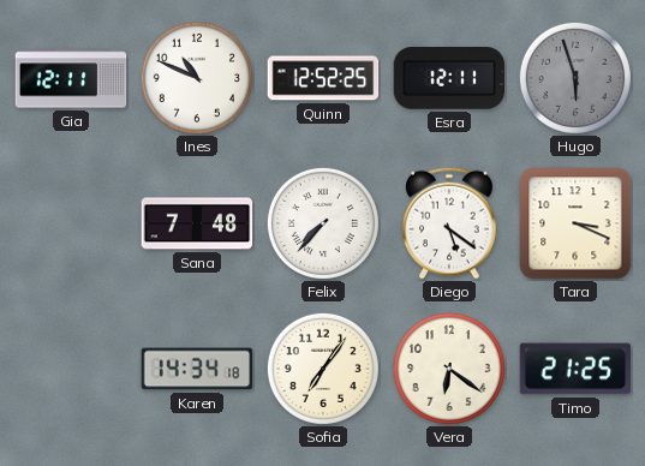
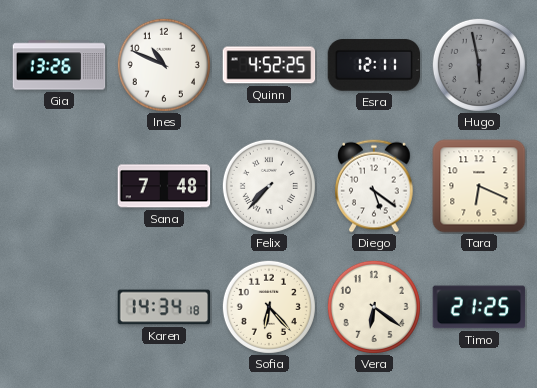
Gia: 12:11 -> 13:26
Quinn: 12:52 -> 4:52
Hugo: 5:57 -> 5:58
Tara: 3:19 -> 6:19
Sofia: 7:06 -> 6:23
